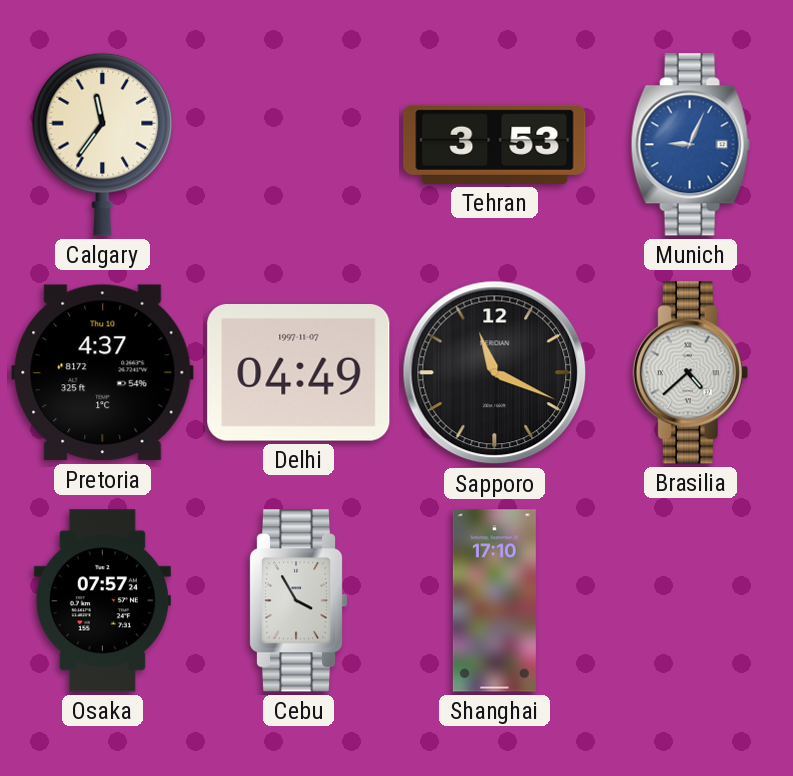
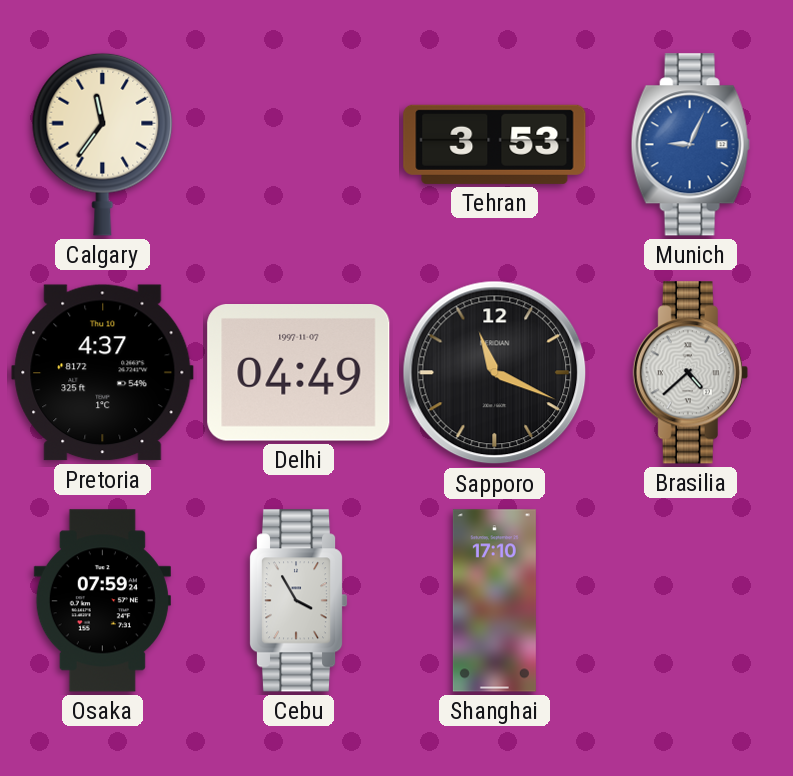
Osaka: 07:57 -> 07:59
